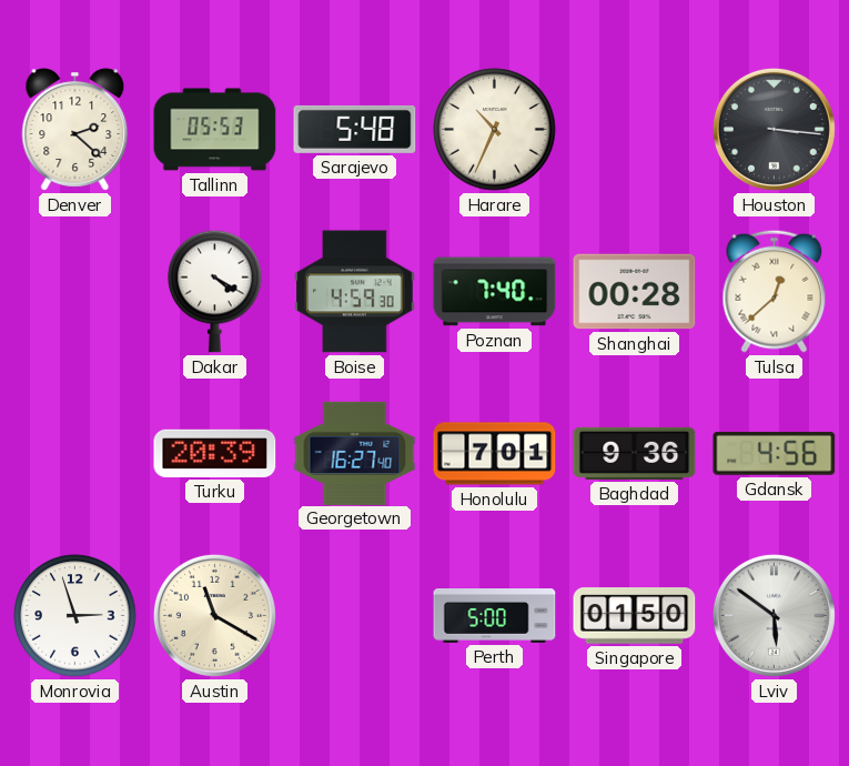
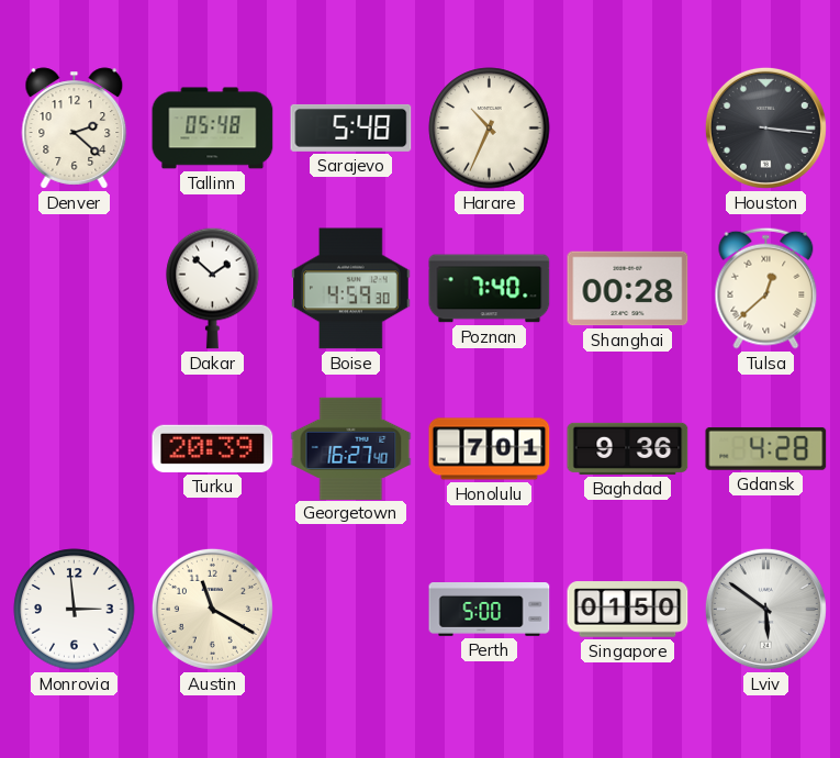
Tallinn: 05:53 -> 05:48
Dakar: 4:20 -> 1:52
Gdansk: 4:56 -> 4:28
Monrovia: 2:57 -> 2:59
